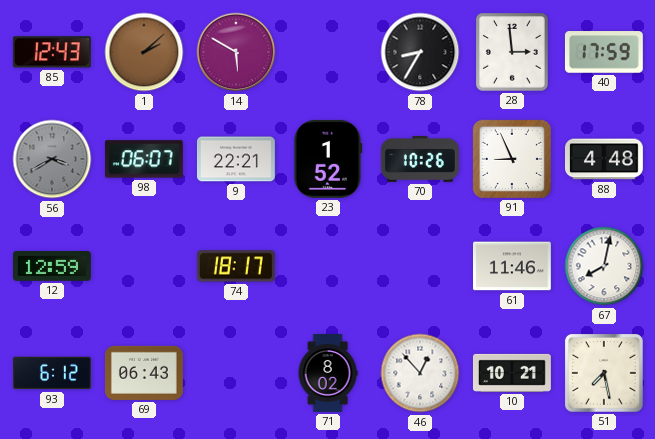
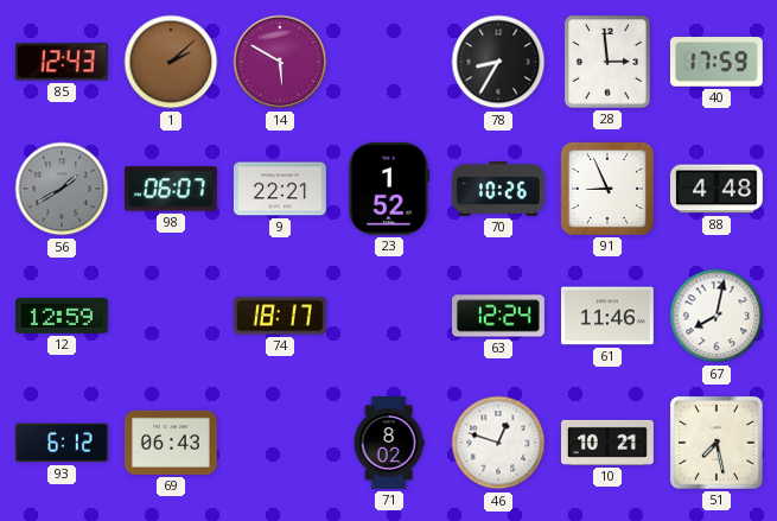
56: 3:40 -> 1:40
63: none -> 12:24
46: 12:53 -> 12:48
